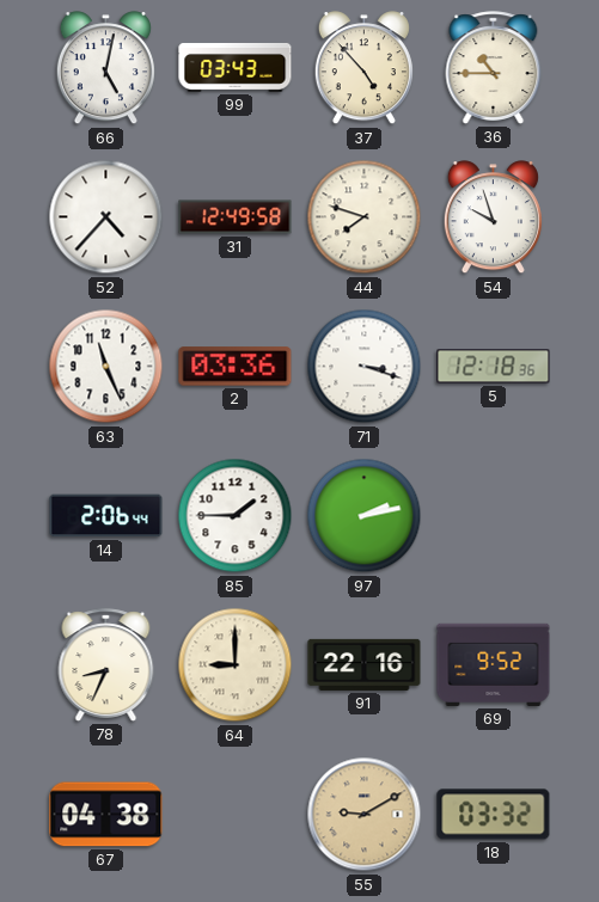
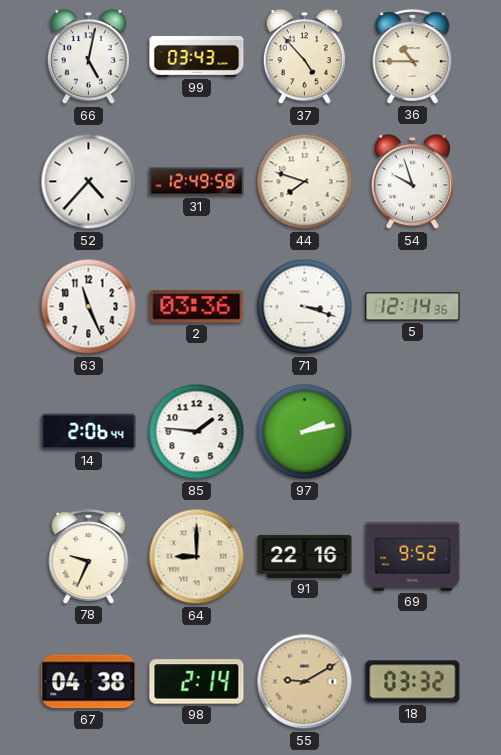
5: 12:18 -> 12:14
85: 1:45 -> 1:46
78: 8:34 -> 9:34
98: none -> 2:14
